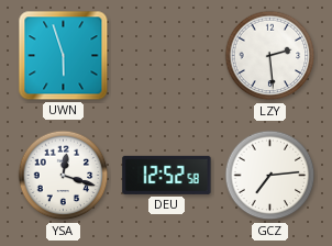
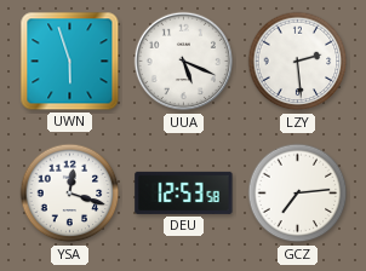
UUA: none -> 5:19
DEU: 12:52 -> 12:53
